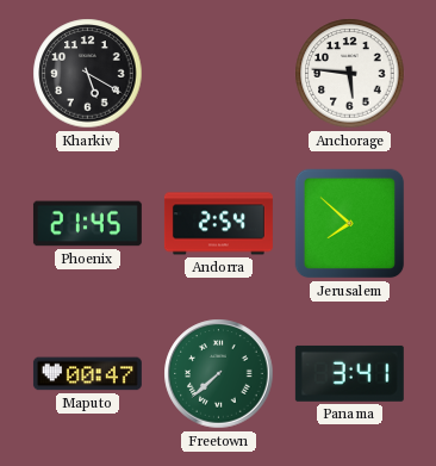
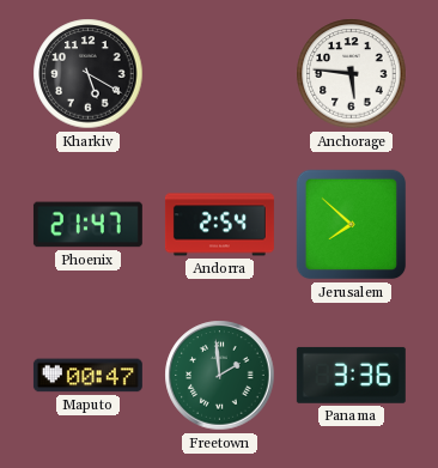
Phoenix: 21:45 -> 21:47
Freetown: 7:38 -> 1:59
Panama: 3:41 -> 3:36
